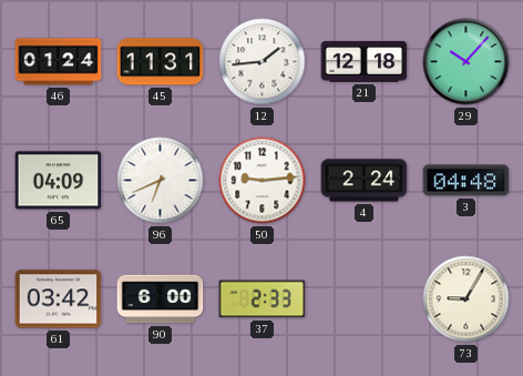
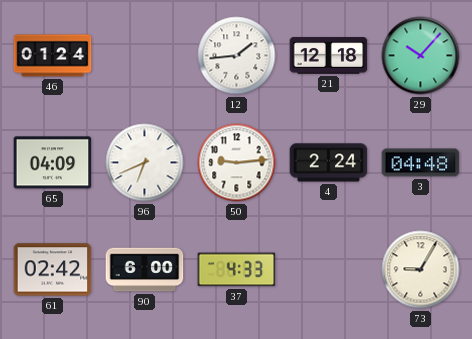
45: 11:31 -> none
61: 03:42 -> 02:42
37: 2:33 -> 4:33
